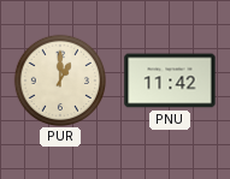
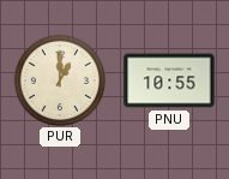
PNU: 11:42 -> 10:55
